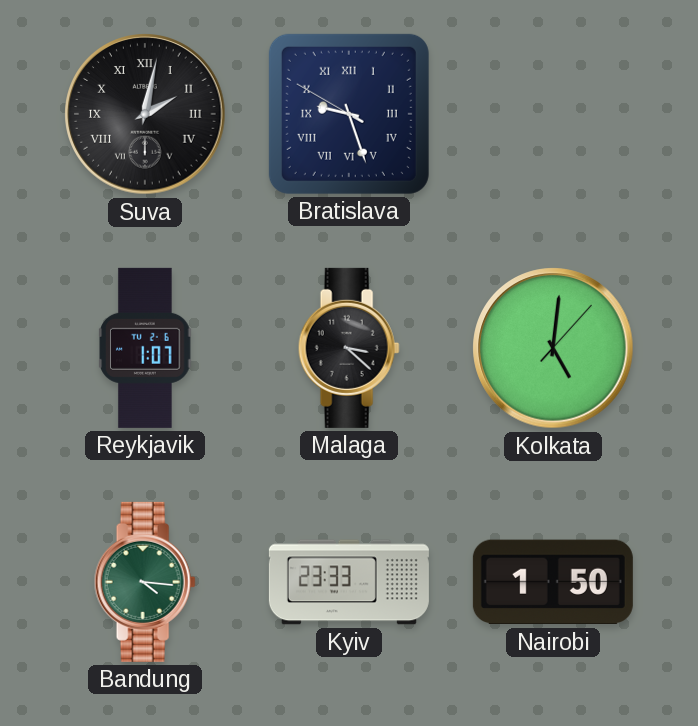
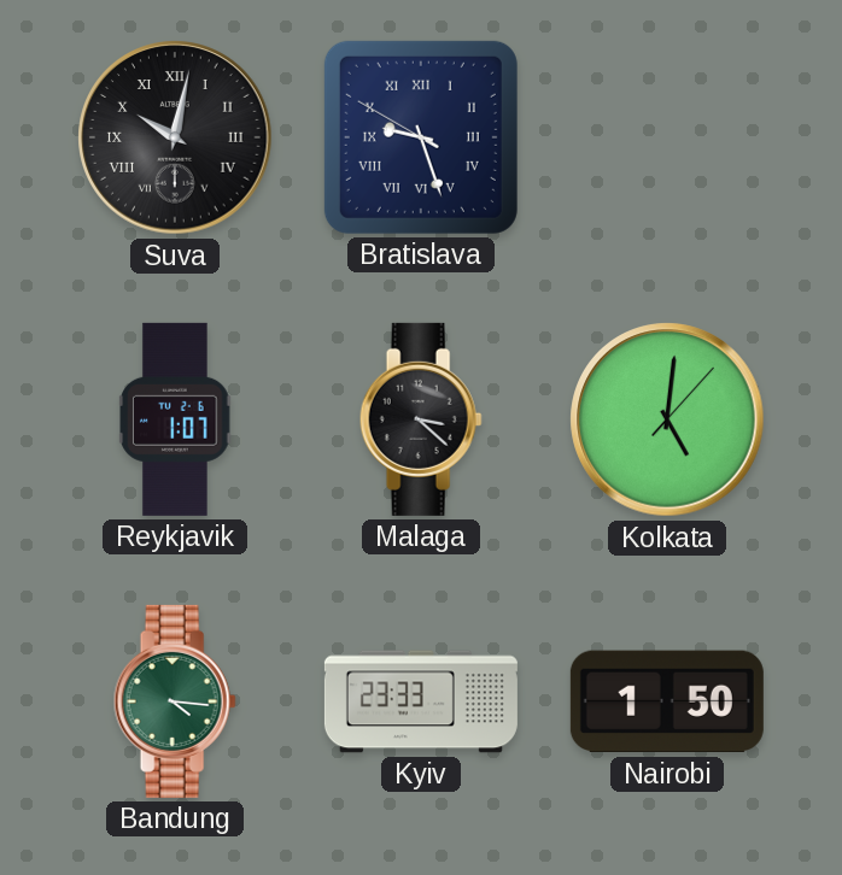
Suva: 2:02 -> 10:02
